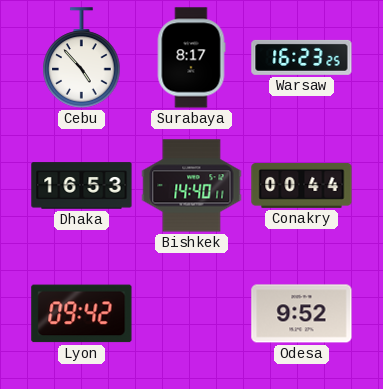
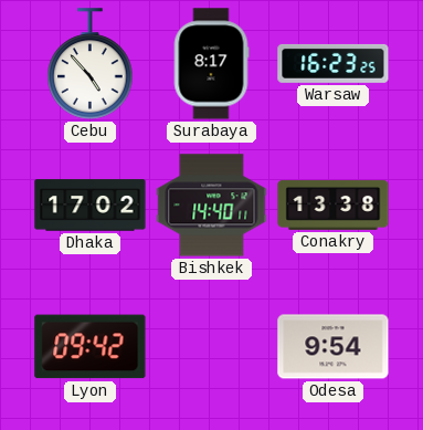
Dhaka: 16:53 -> 17:02
Conakry: 00:44 -> 13:38
Odesa: 9:52 -> 9:54
